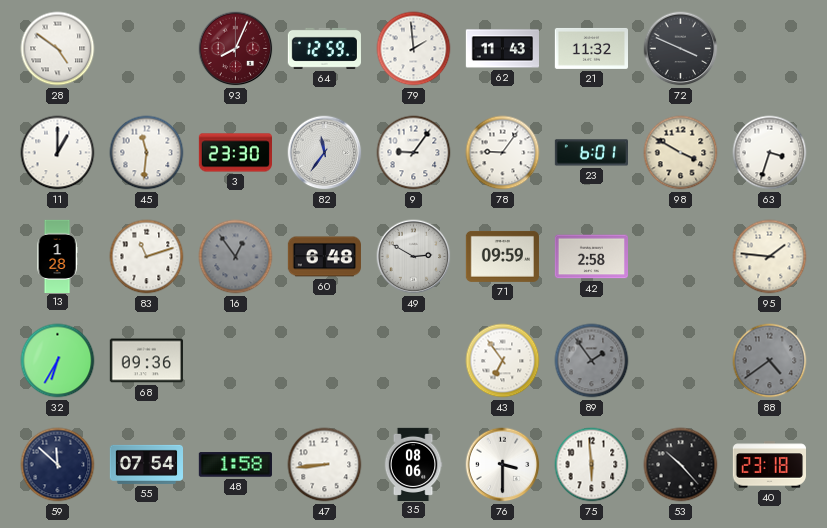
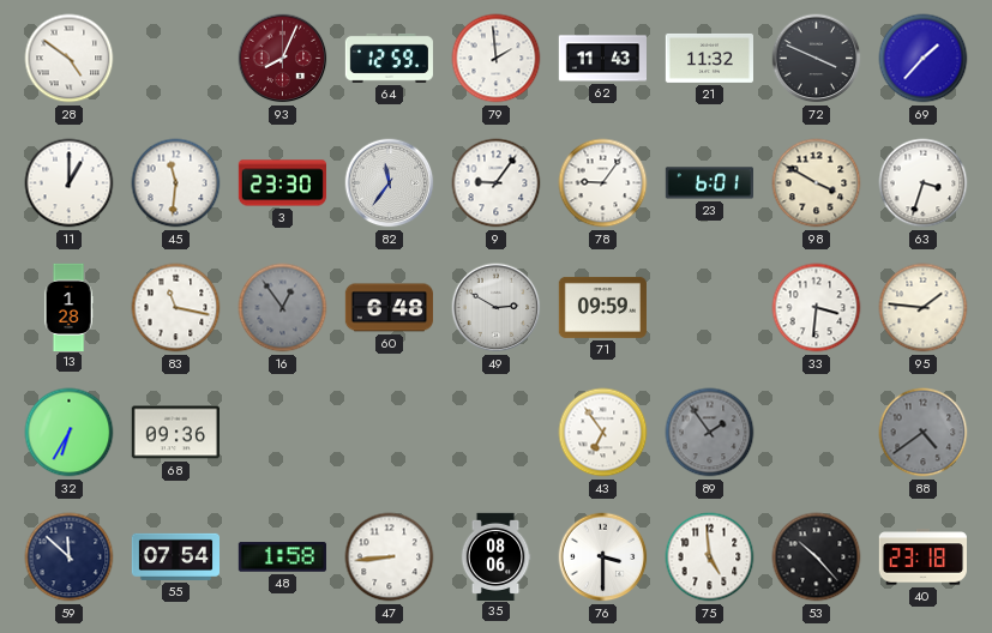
69: none -> 1:37
83: 11:12 -> 11:17
42: 2:58 -> none
33: none -> 3:31
75: 5:59 -> 4:59
